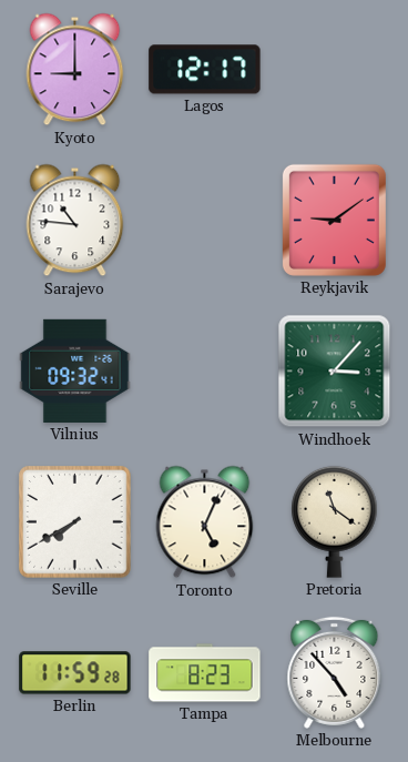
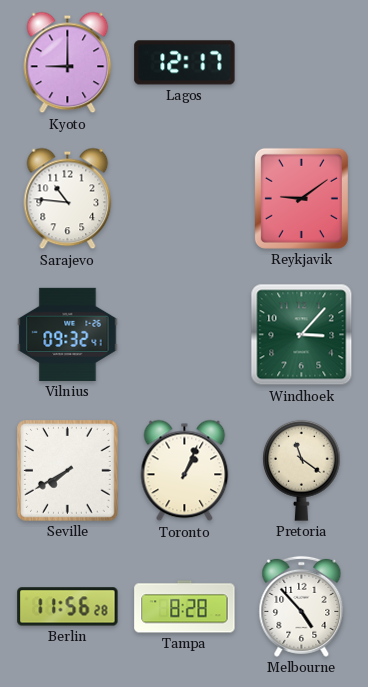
Toronto: 5:04 -> 1:04
Berlin: 11:59 -> 11:56
Tampa: 8:23 -> 8:28
